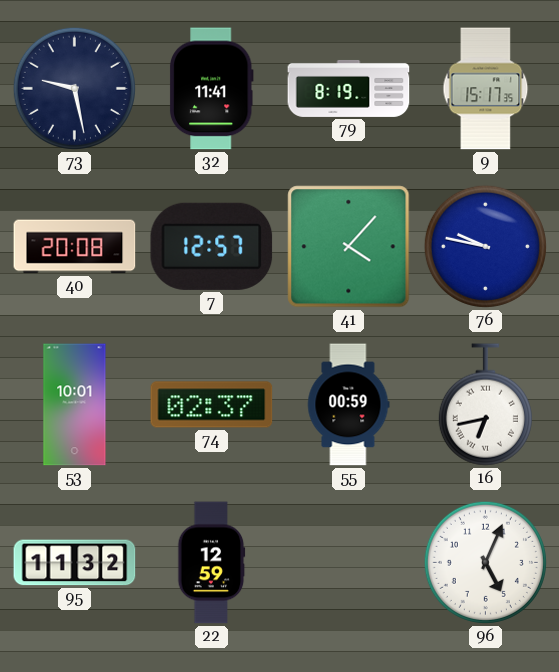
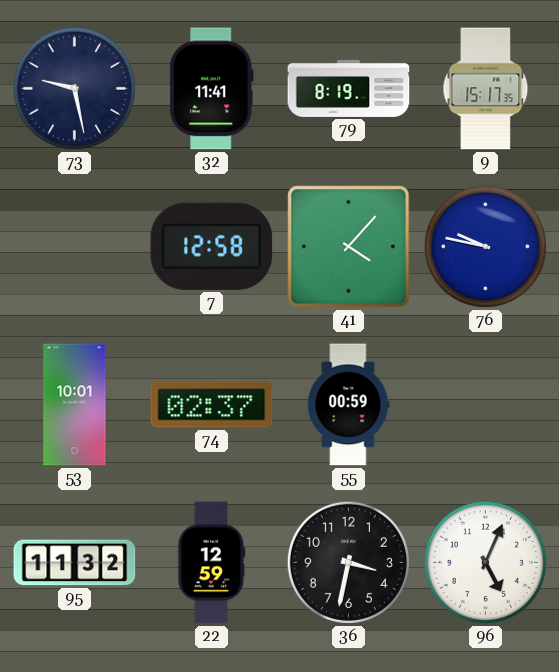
40: 20:08 -> none
7: 12:57 -> 12:58
16: 6:43 -> none
36: none -> 3:32
